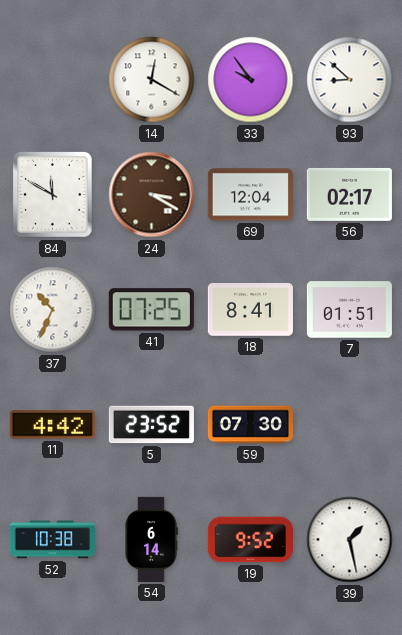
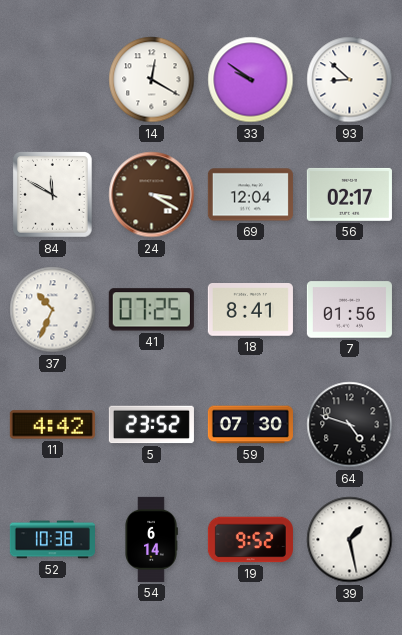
33: 9:54 -> 9:51
7: 01:51 -> 01:56
64: none -> 4:48
